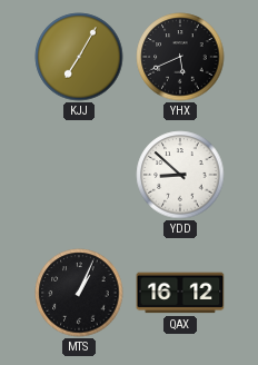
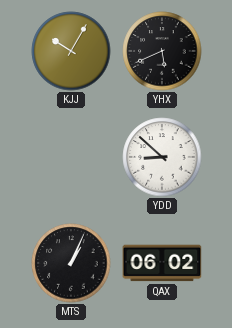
KJJ: 7:05 -> 10:05
QAX: 16:12 -> 06:02
